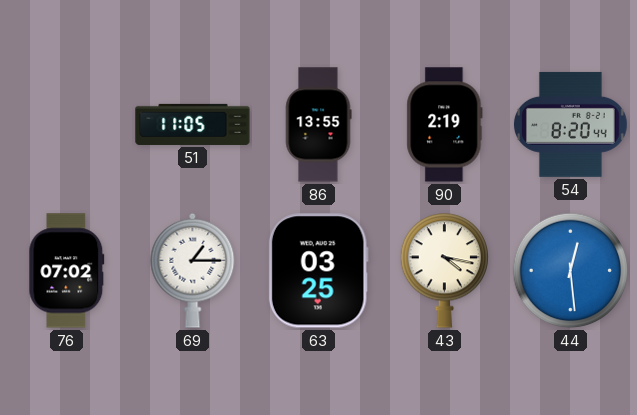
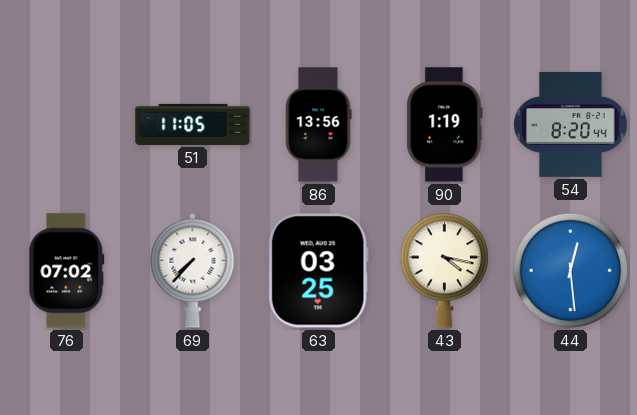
86: 13:55 -> 13:56
90: 2:19 -> 1:19
69: 1:15 -> 7:37
